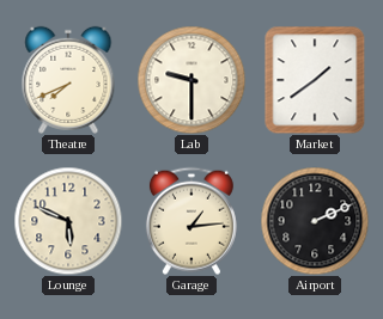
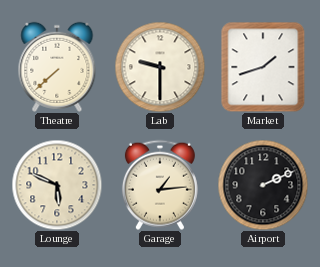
Theatre: 7:41 -> 7:38
Market: 1:39 -> 1:42
